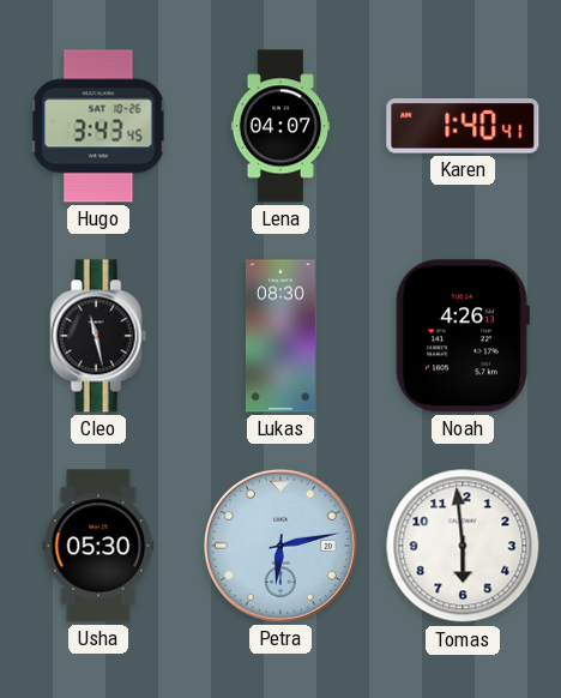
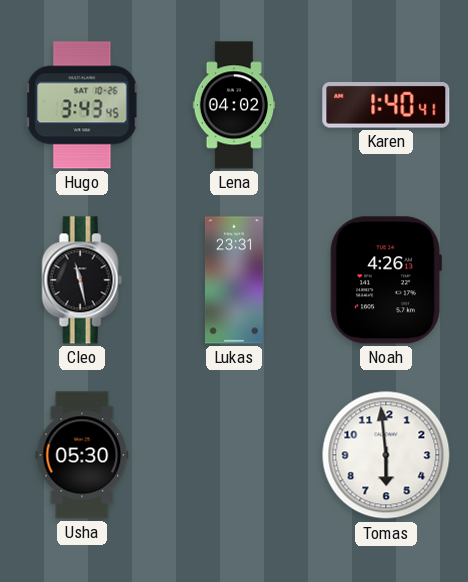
Lena: 04:07 -> 04:02
Lukas: 08:30 -> 23:31
Petra: 6:13 -> none
